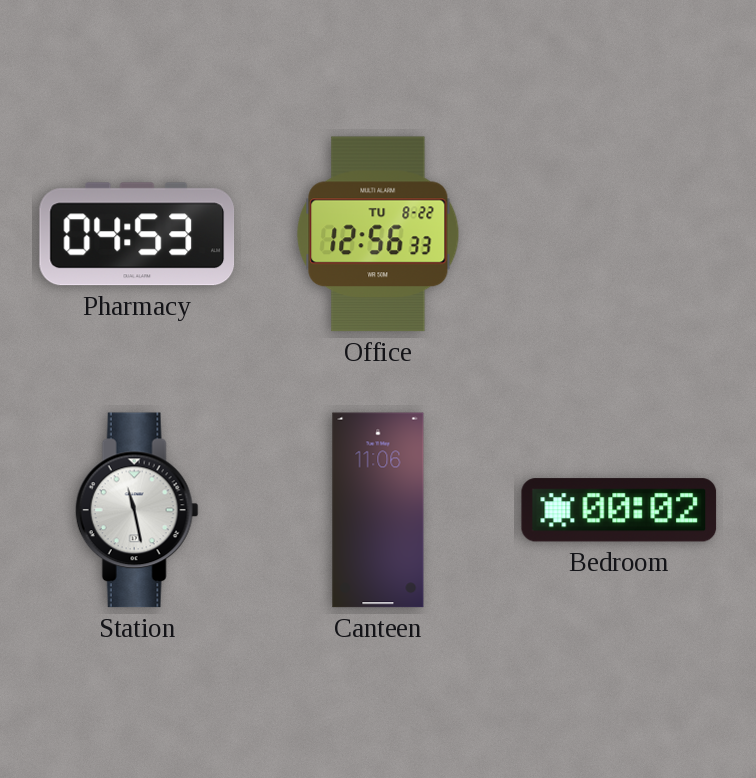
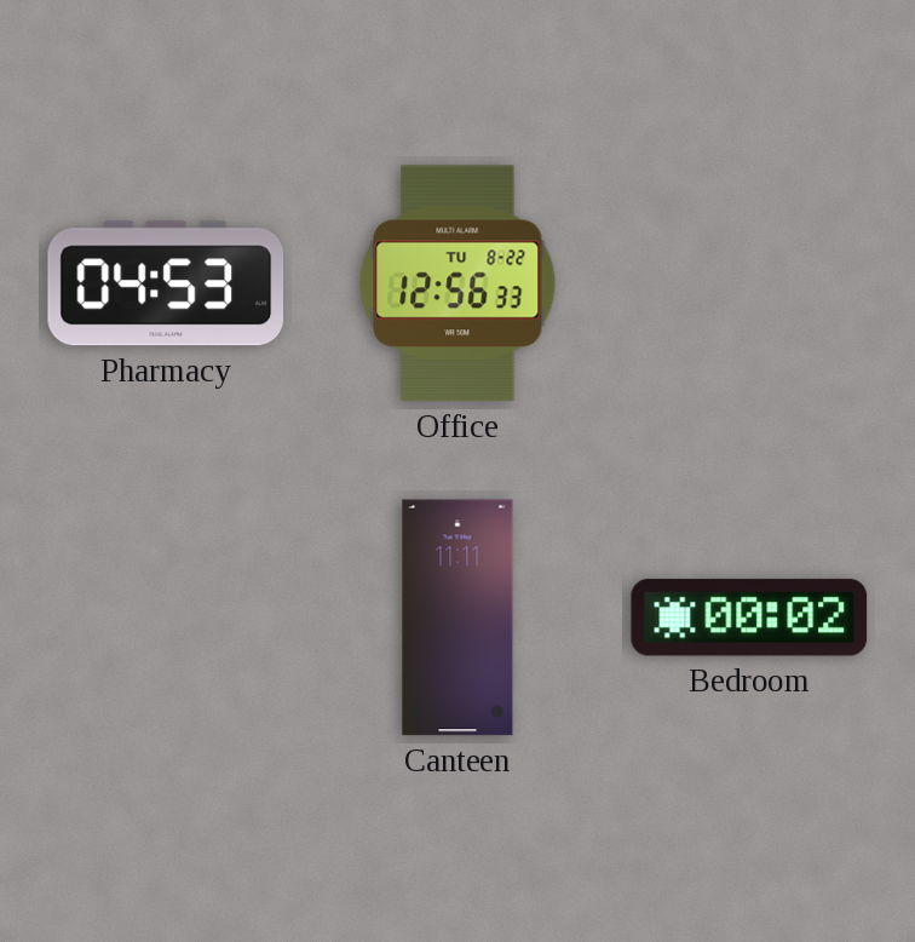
Station: 11:28 -> none
Canteen: 11:06 -> 11:11
